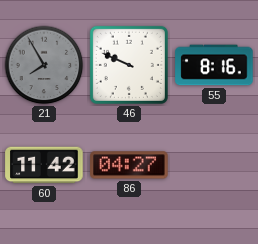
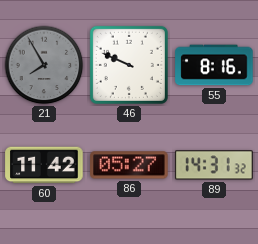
86: 04:27 -> 05:27
89: none -> 14:31
